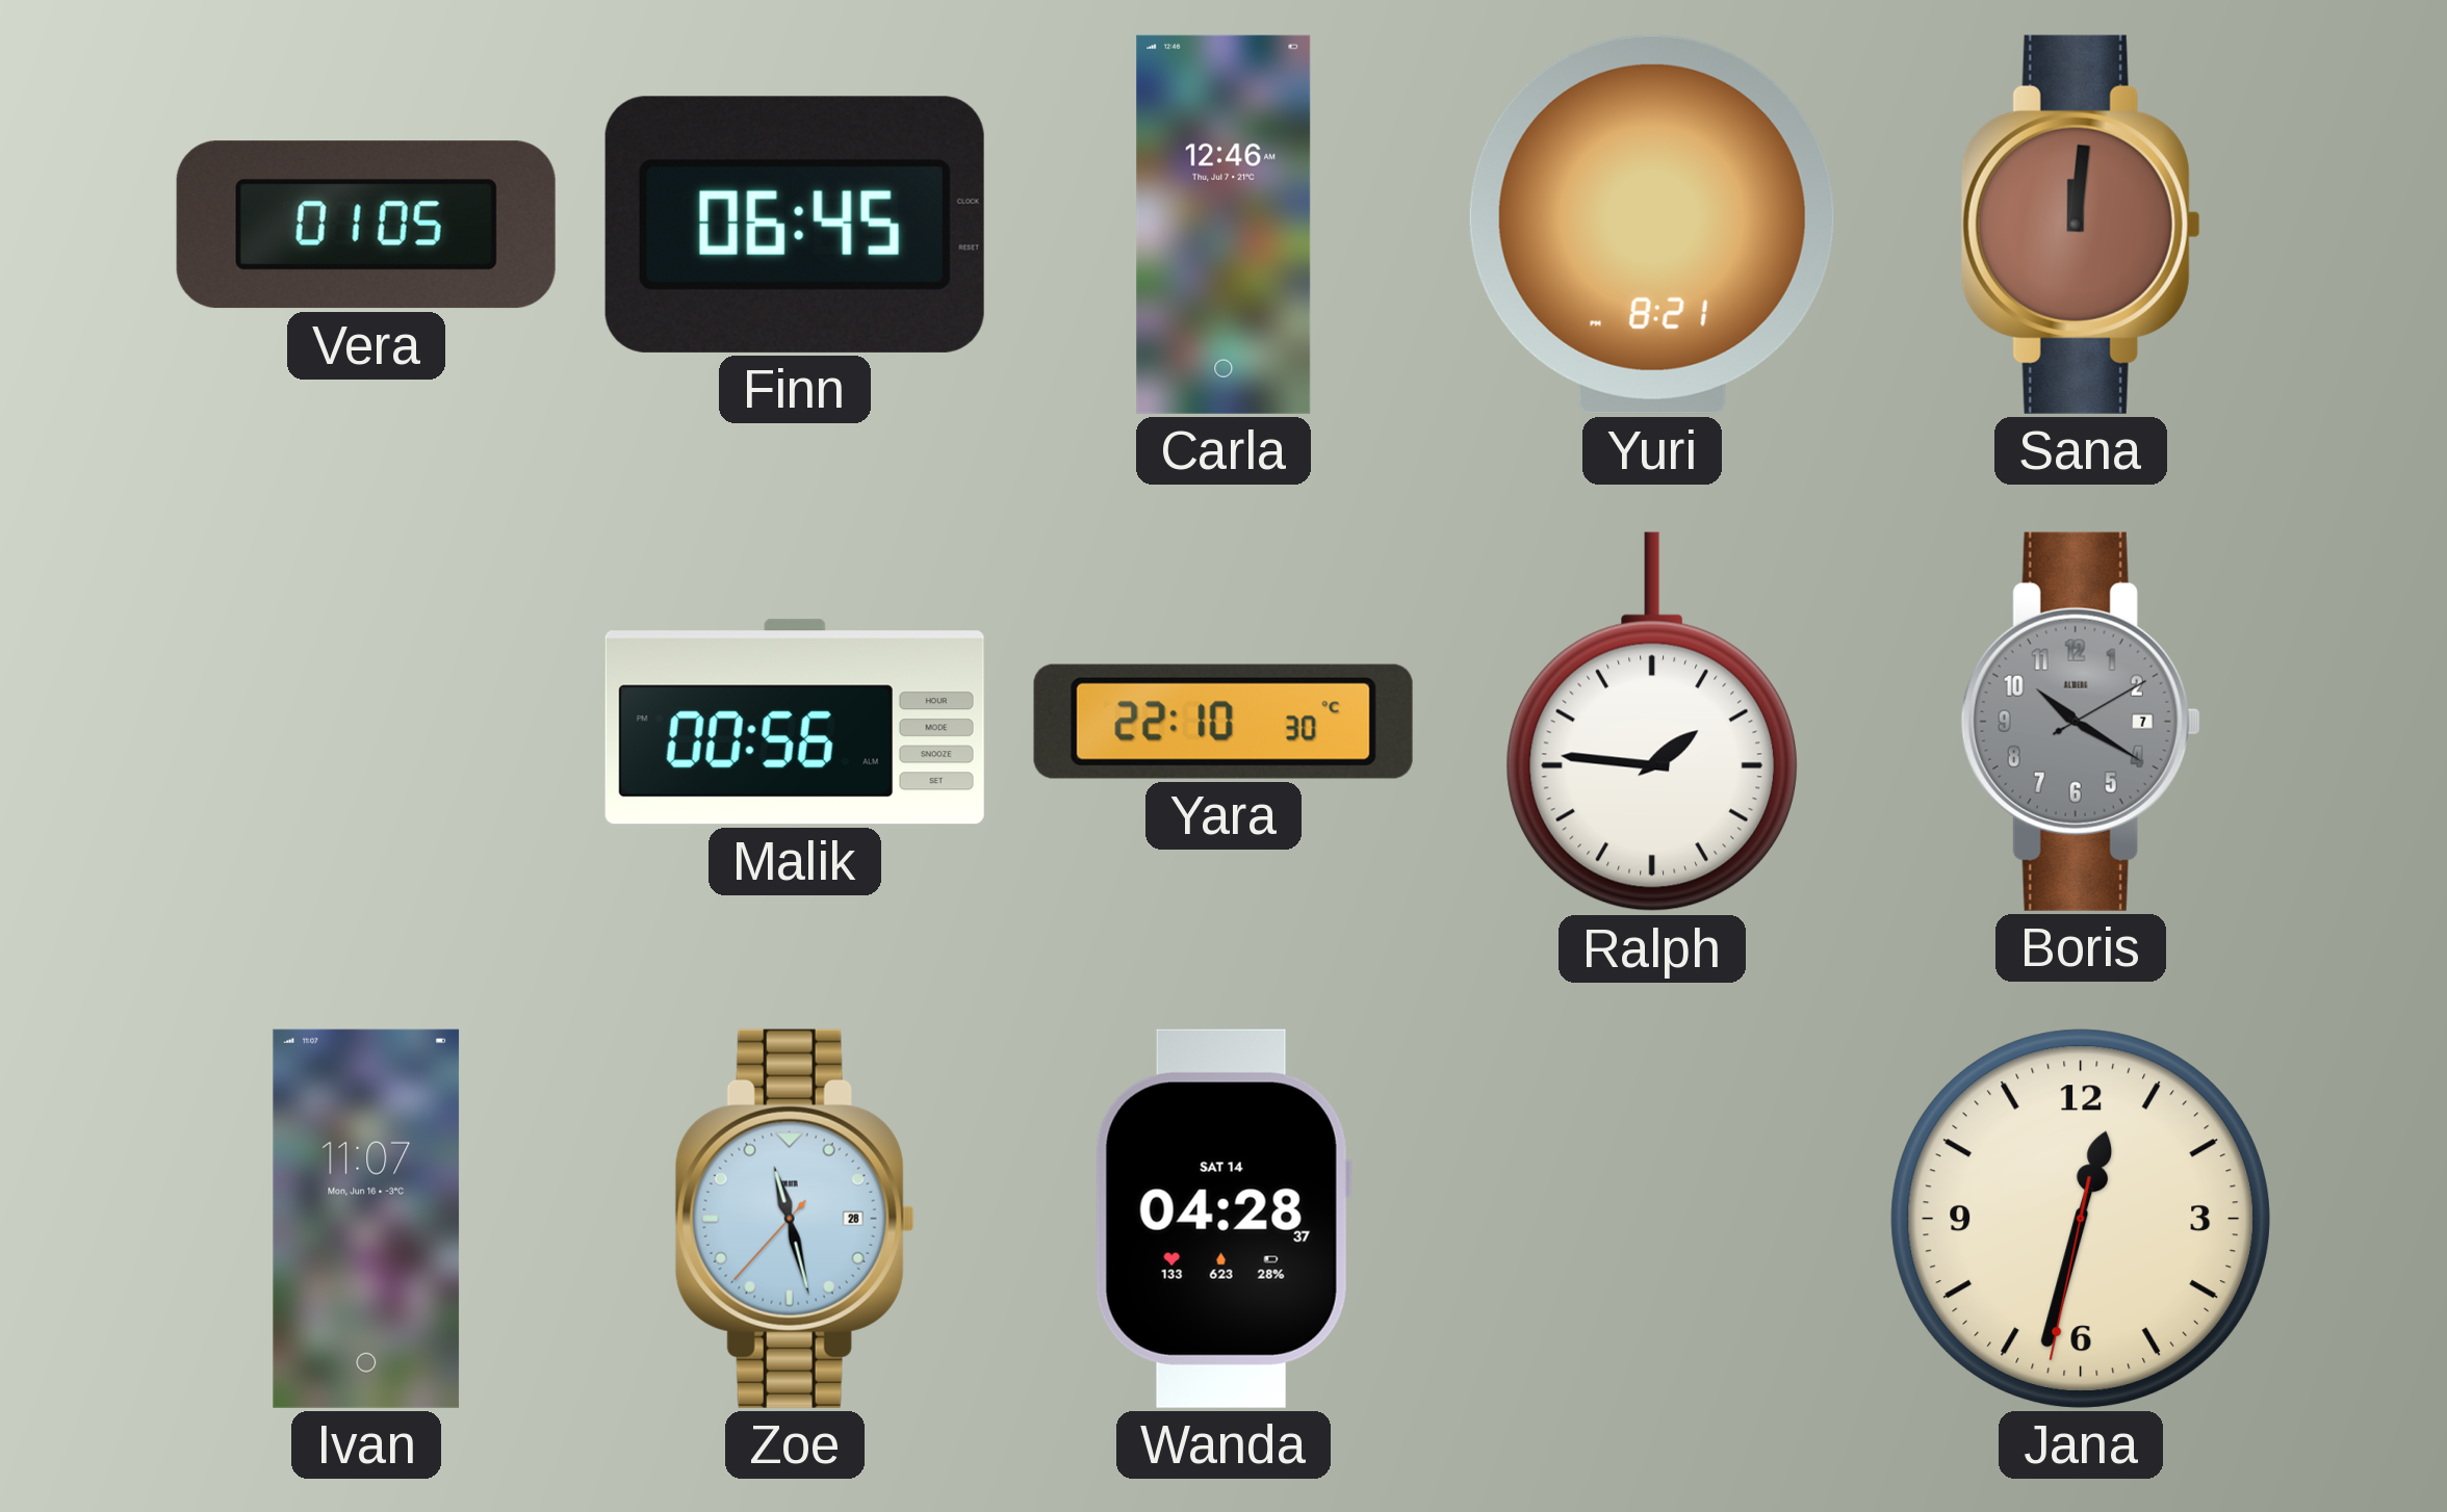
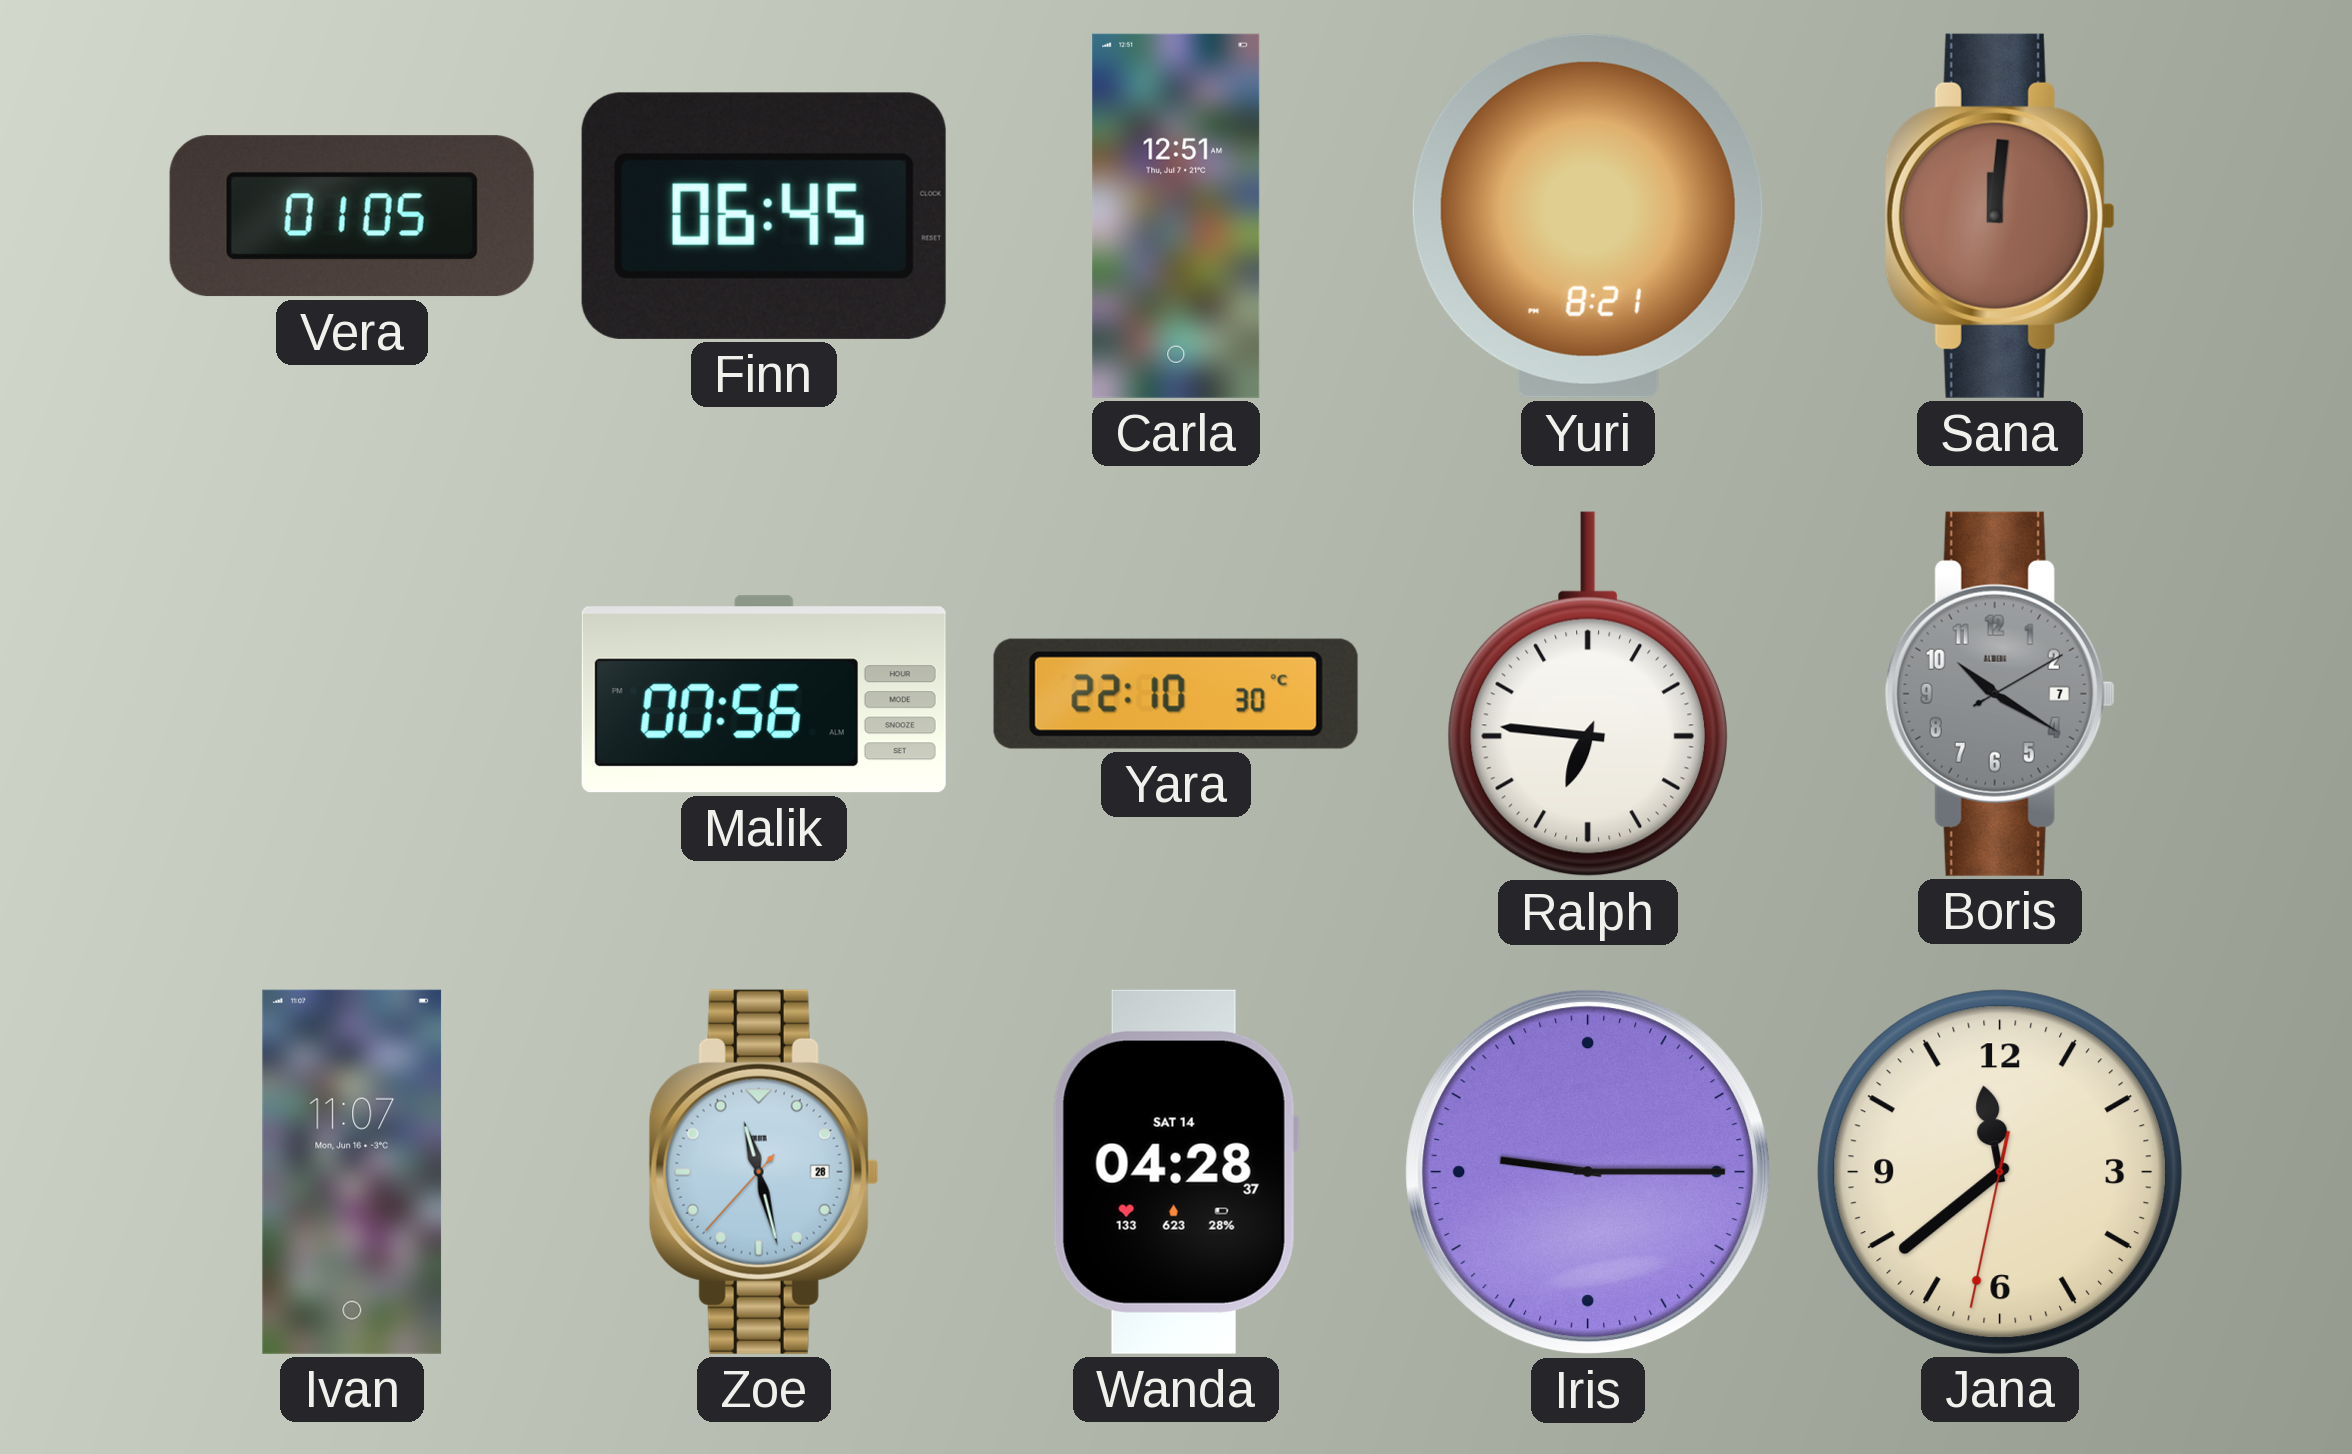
Carla: 12:46 -> 12:51
Ralph: 1:46 -> 6:46
Iris: none -> 9:15
Jana: 12:32 -> 11:38
